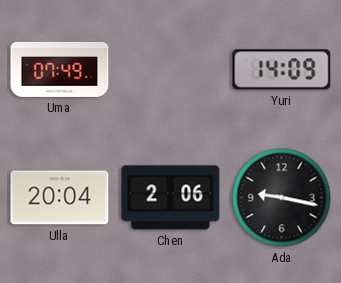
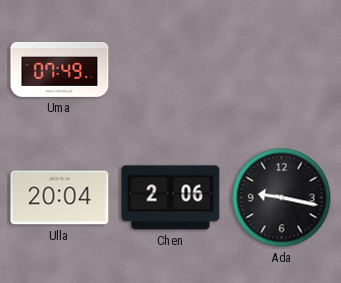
Yuri: 14:09 -> none
